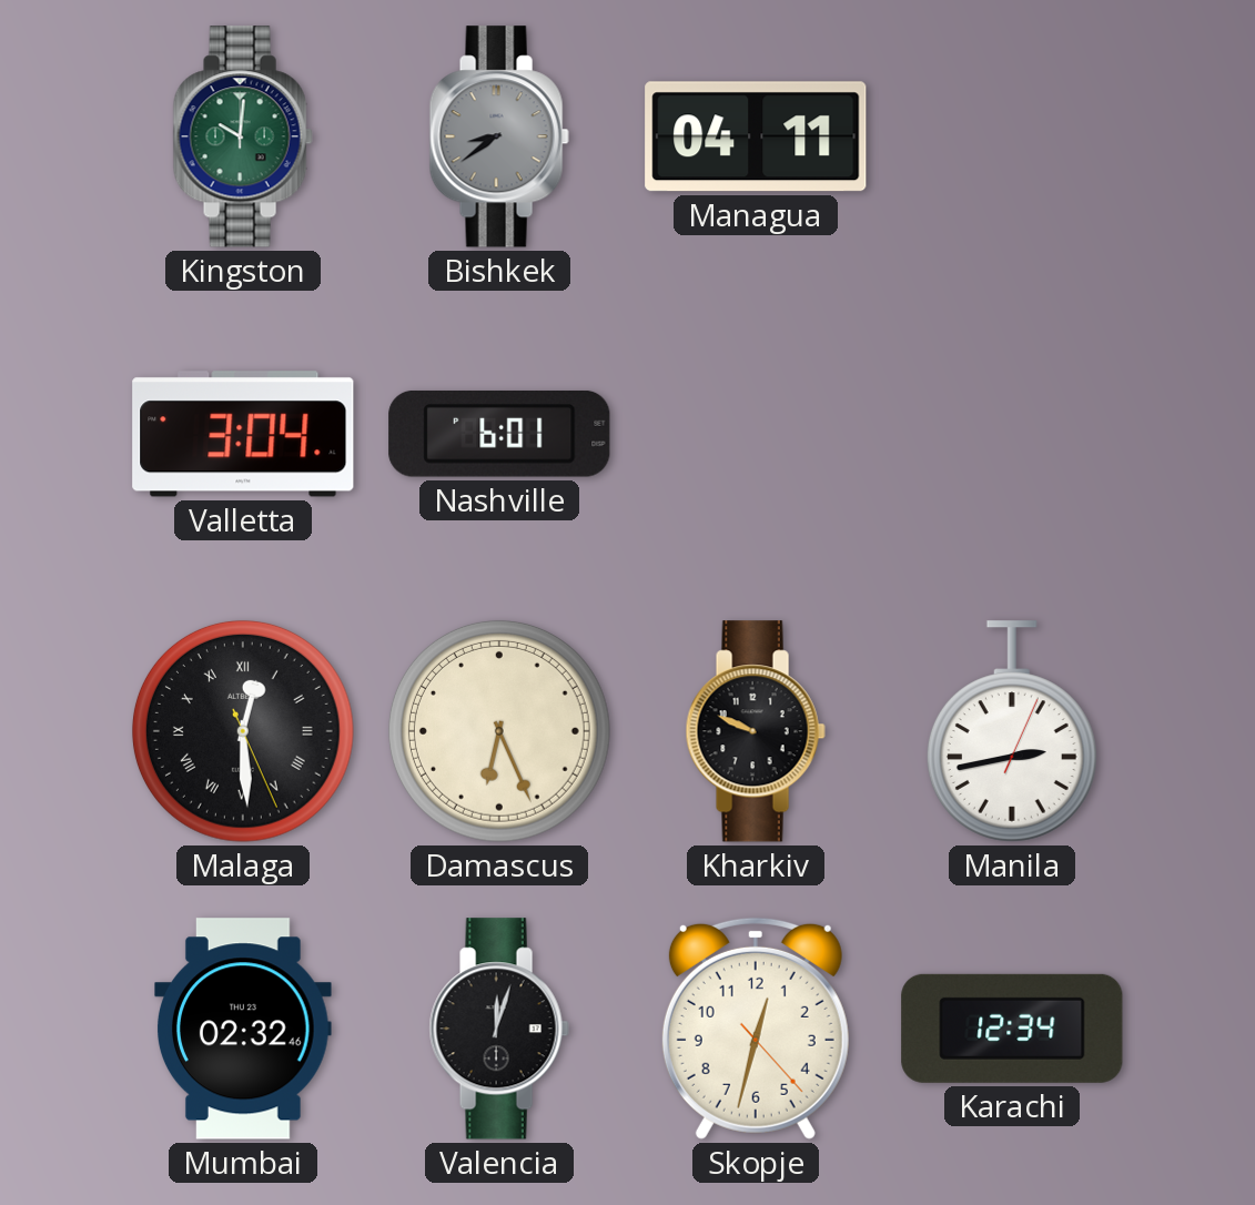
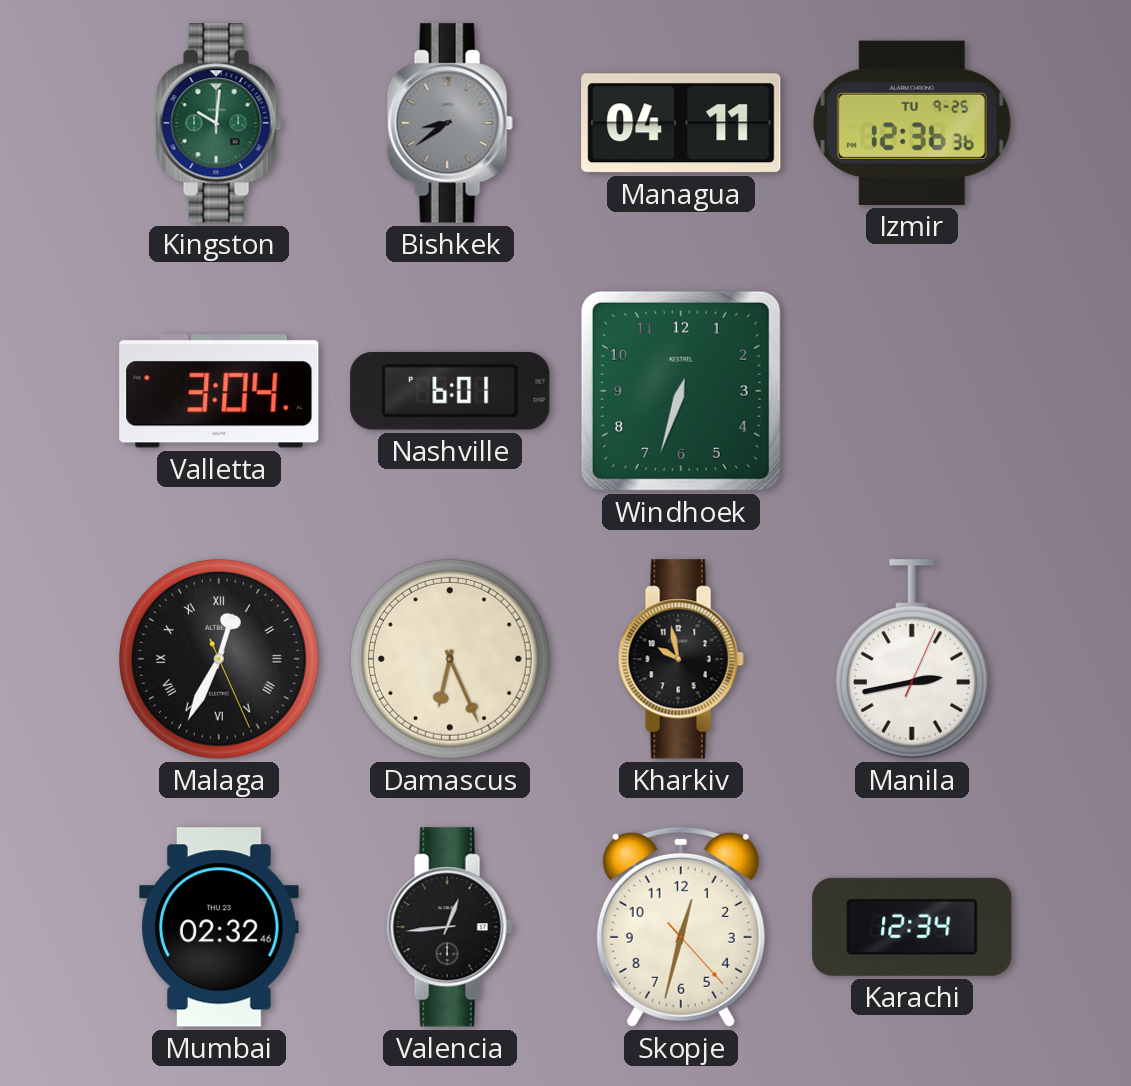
Izmir: none -> 12:36
Windhoek: none -> 6:33
Malaga: 12:29 -> 12:34
Kharkiv: 9:49 -> 9:58
Valencia: 12:03 -> 12:44
